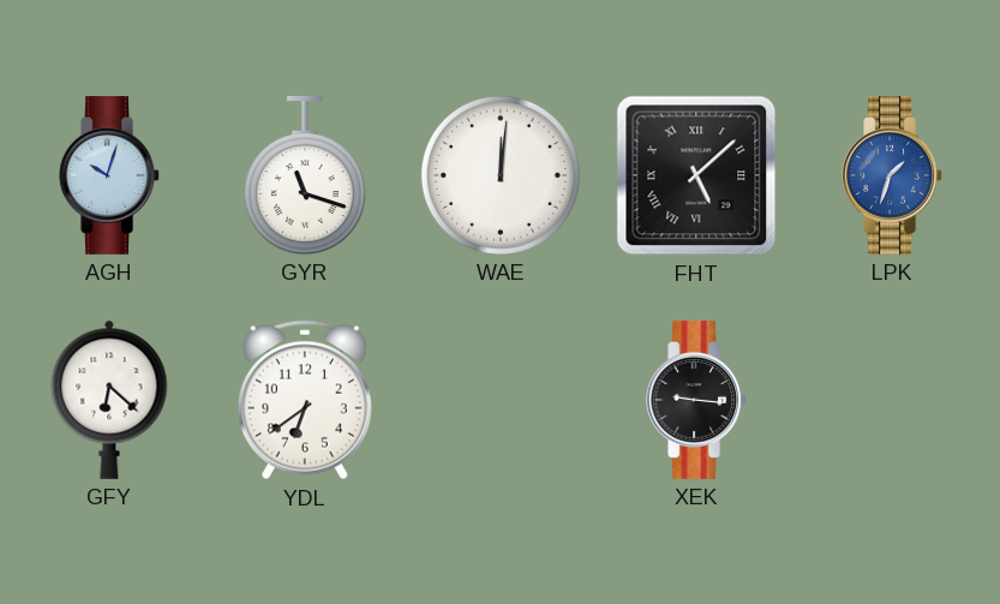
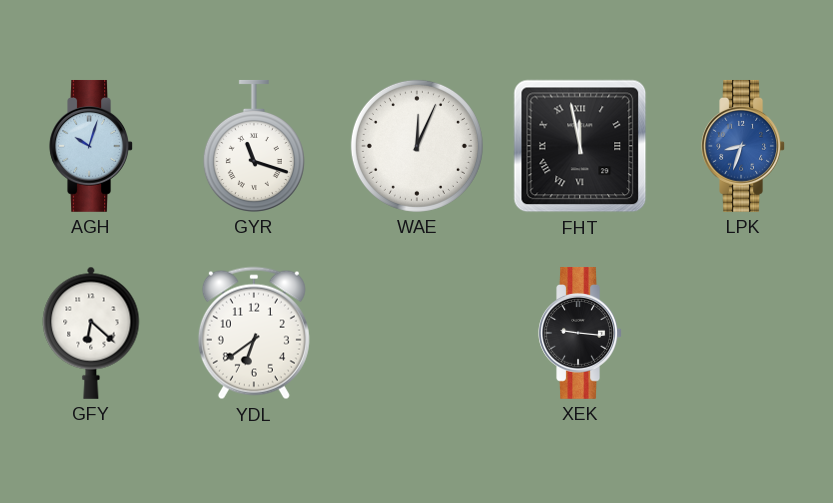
WAE: 12:01 -> 12:04
FHT: 5:08 -> 11:58
LPK: 1:33 -> 8:33
